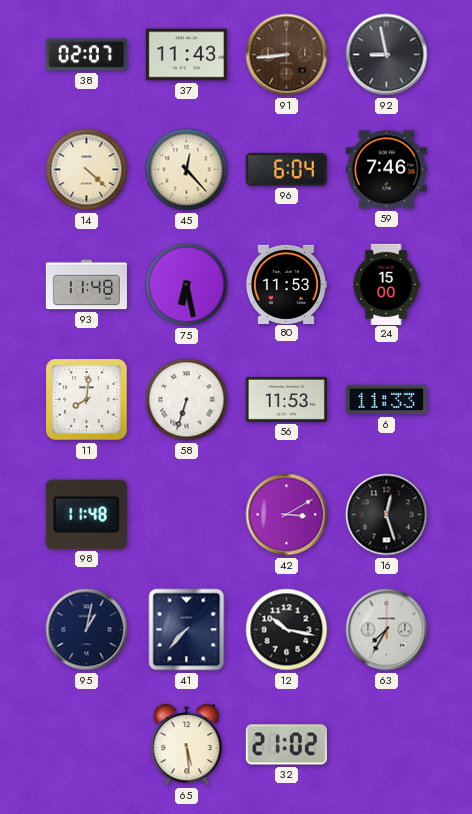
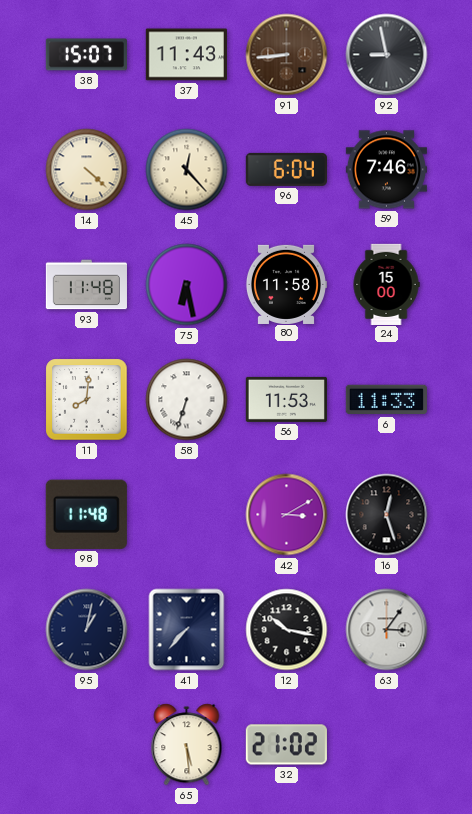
38: 02:07 -> 15:07
80: 11:53 -> 11:58
63: 7:35 -> 3:06
